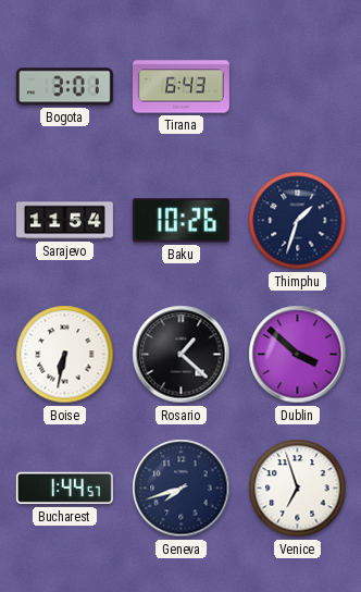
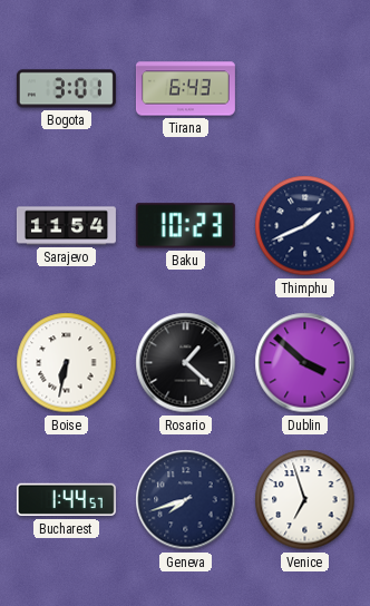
Baku: 10:26 -> 10:23
Thimphu: 1:33 -> 1:41
